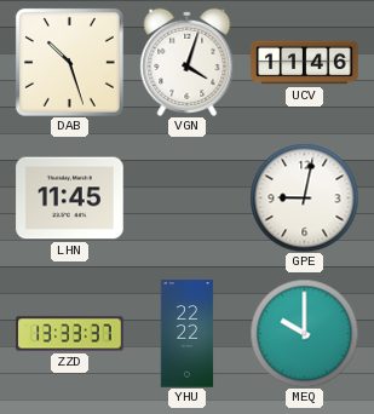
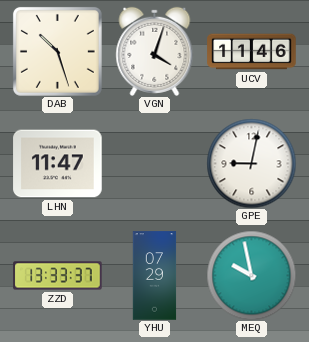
LHN: 11:45 -> 11:47
YHU: 22:22 -> 07:29
MEQ: 10:00 -> 9:58
